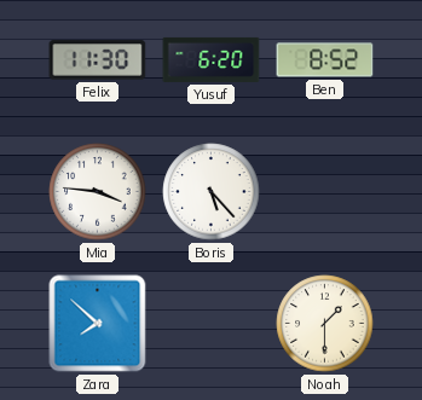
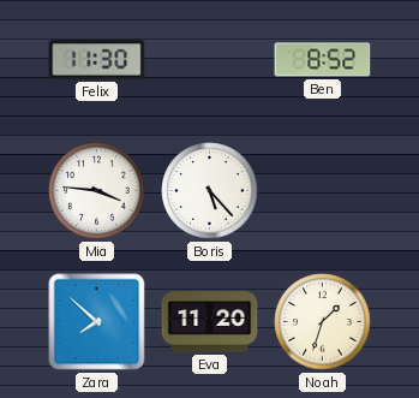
Yusuf: 6:20 -> none
Eva: none -> 11:20
Noah: 1:30 -> 1:33
